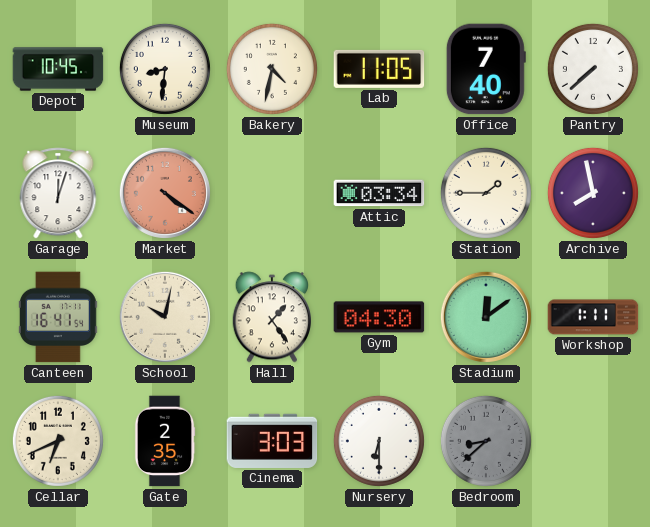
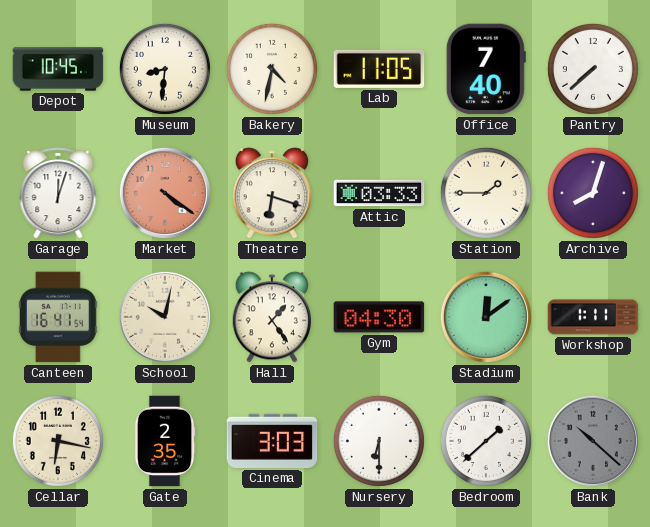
Theatre: none -> 6:18
Attic: 03:34 -> 03:33
Archive: 7:58 -> 8:03
Cellar: 6:41 -> 6:17
Bedroom: 8:38 -> 1:38
Bedroom dial: grey -> white
Bank: none -> 10:22
